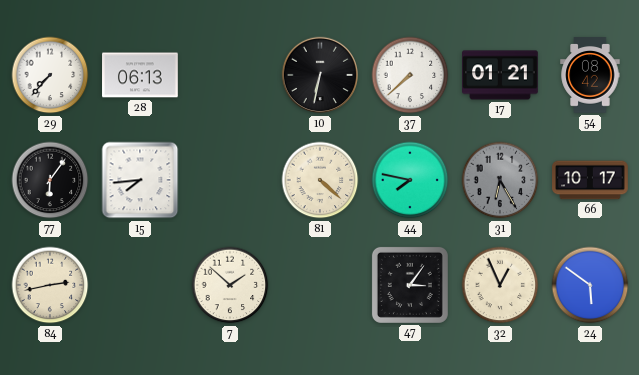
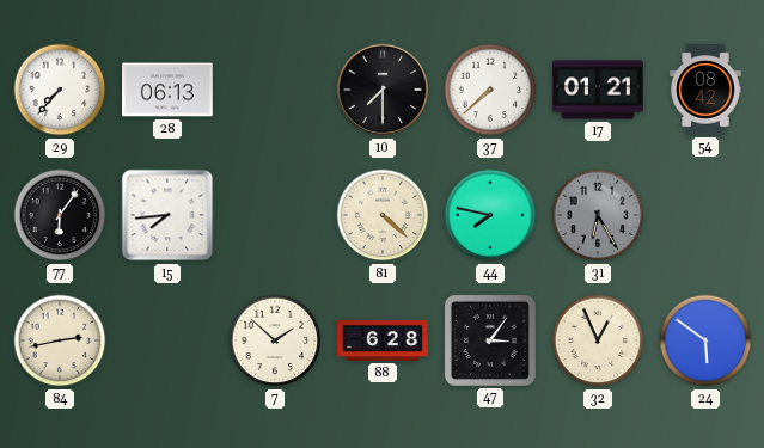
10: 6:32 -> 7:30
66: 10:17 -> none
88: none -> 6:28
